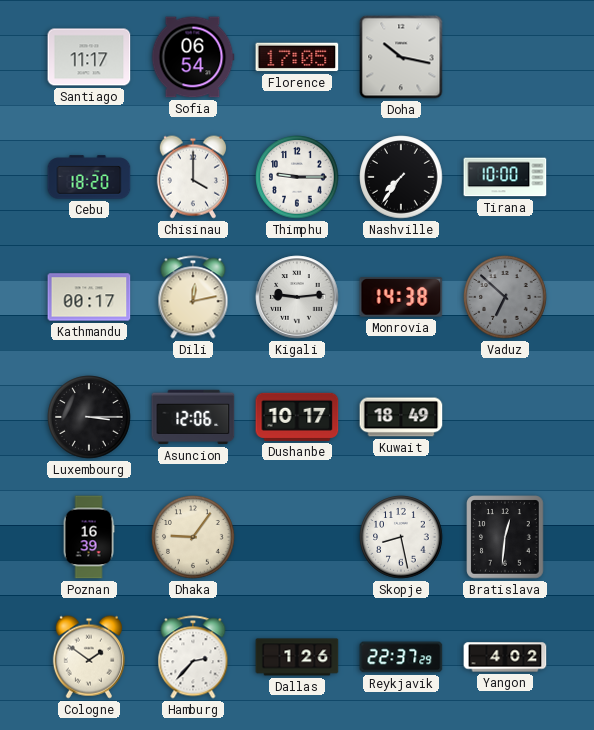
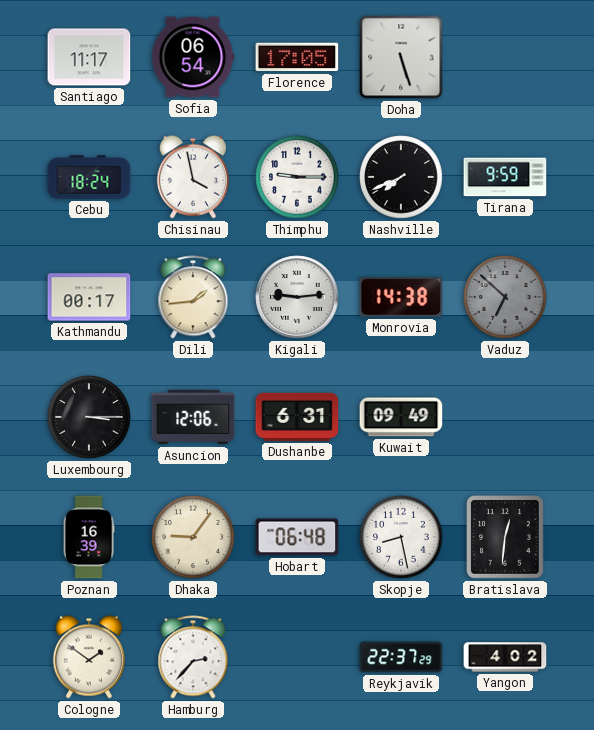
Doha: 10:17 -> 5:27
Cebu: 18:20 -> 18:24
Chisinau: 4:00 -> 3:58
Nashville: 7:36 -> 7:41
Tirana: 10:00 -> 9:59
Dili: 12:13 -> 1:44
Dushanbe: 10:17 -> 6:31
Kuwait: 18:49 -> 09:49
Hobart: none -> 06:48
Dallas: 1:26 -> none
